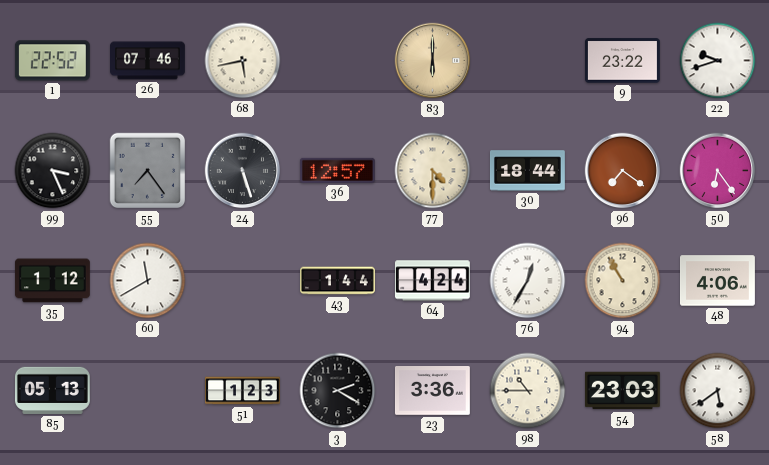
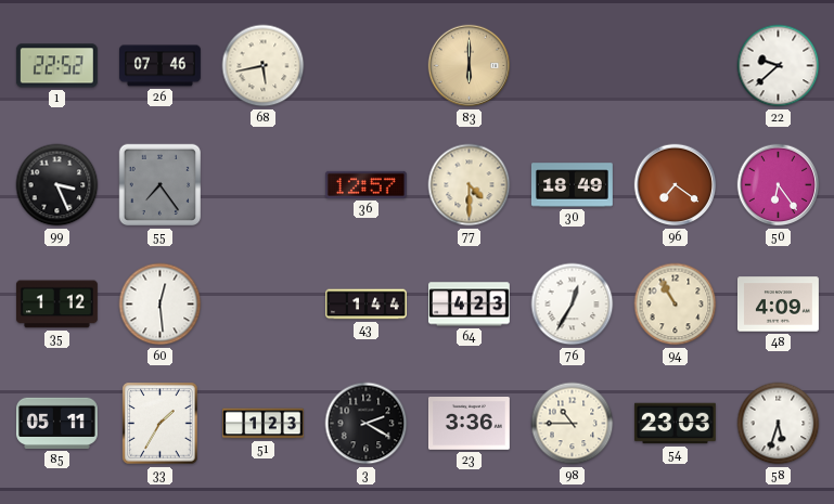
9: 23:22 -> none
22: 9:42 -> 9:38
24: 5:27 -> none
30: 18:44 -> 18:49
60: 11:40 -> 12:29
64: 4:24 -> 4:23
48: 4:06 -> 4:09
85: 05:13 -> 05:11
33: none -> 1:35
58: 5:39 -> 5:33
